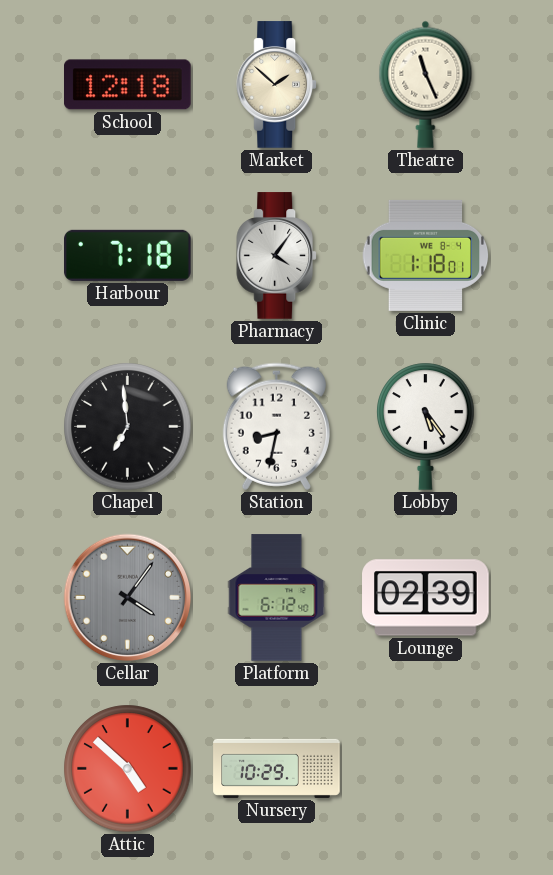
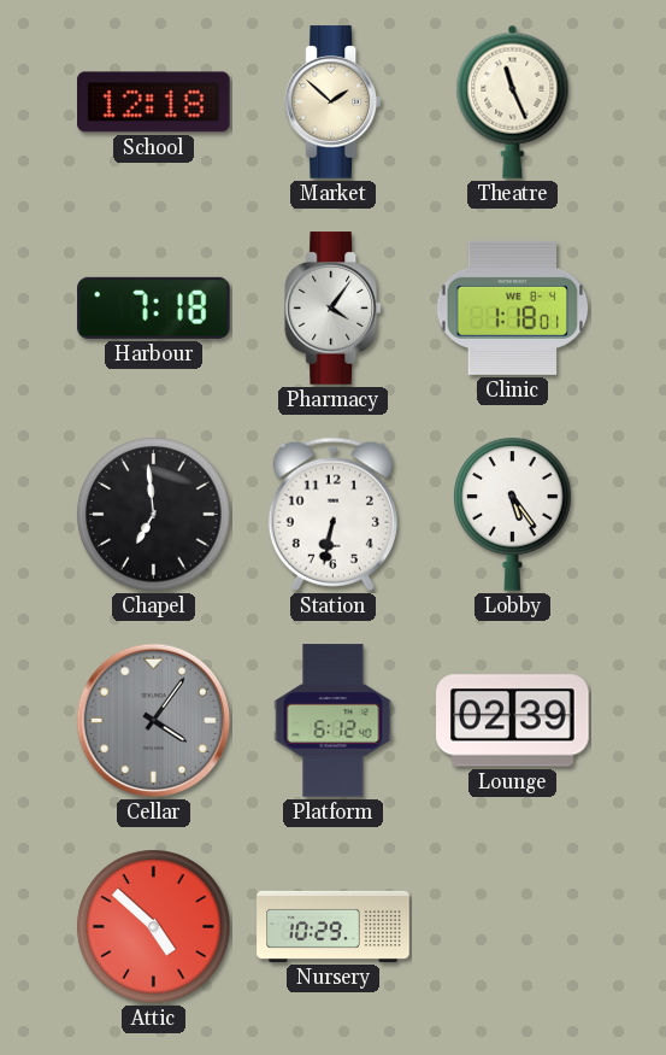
Station: 8:32 -> 6:32
